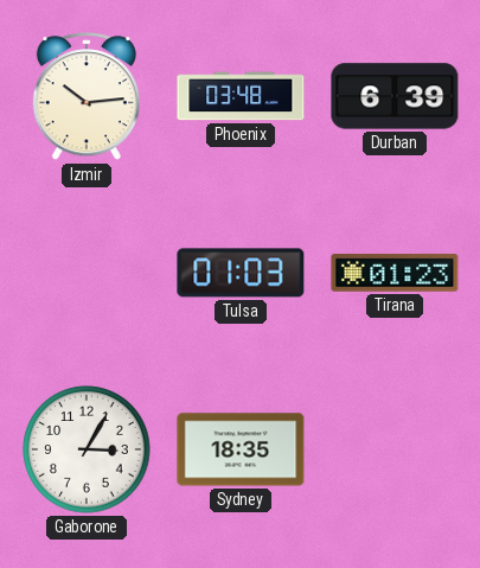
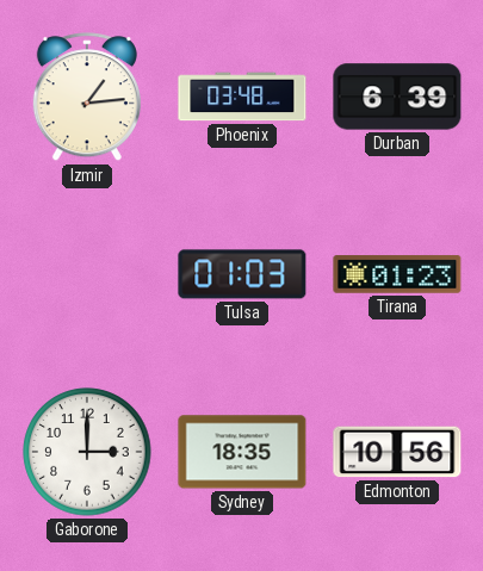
Izmir: 10:14 -> 1:14
Gaborone: 3:05 -> 3:00
Edmonton: none -> 10:56
